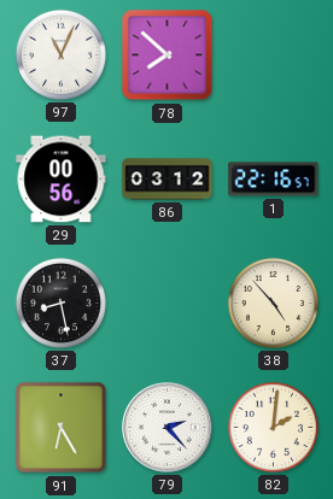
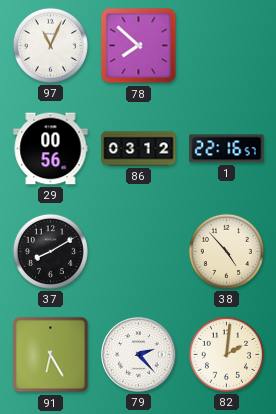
37: 8:28 -> 8:10
